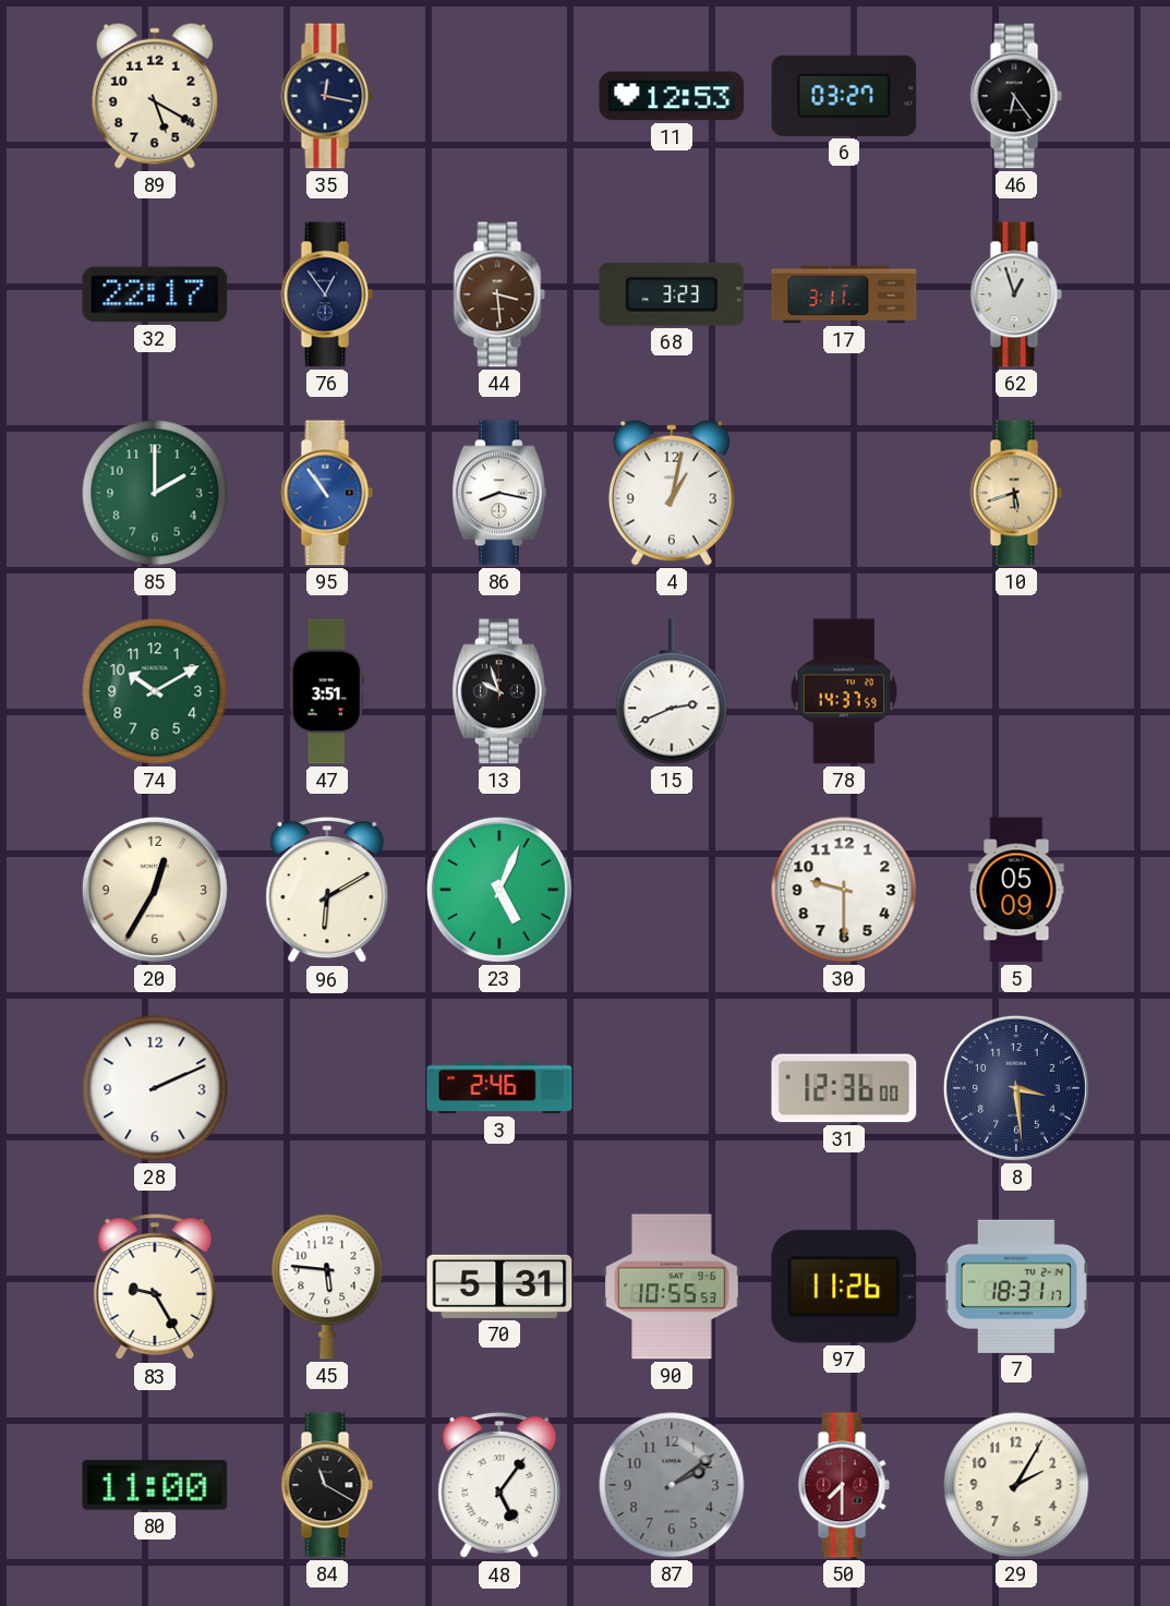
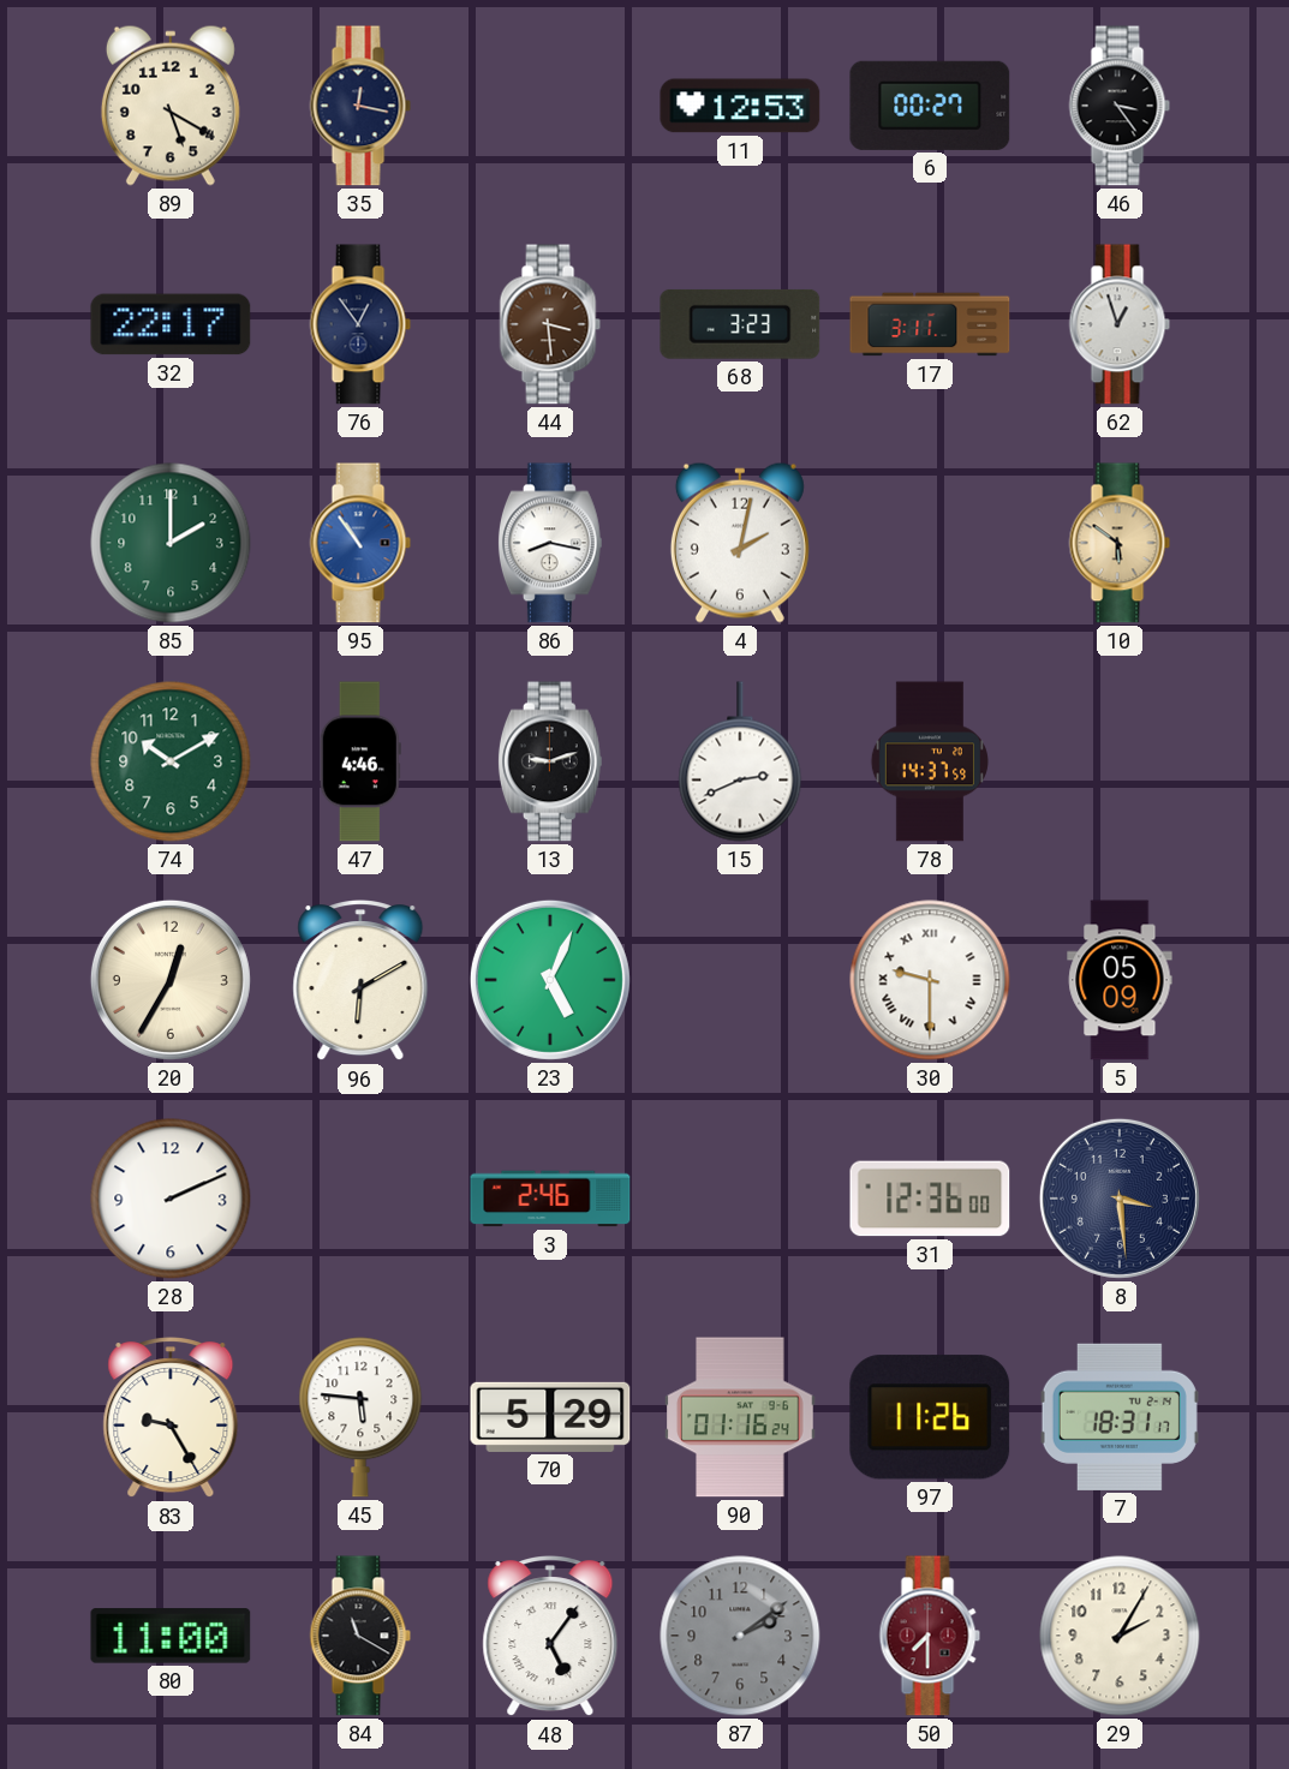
6: 03:27 -> 00:27
46: 6:24 -> 3:24
4: 1:02 -> 2:02
10: 5:42 -> 5:51
47: 3:51 -> 4:46
13: 9:57 -> 9:12
30 numerals: Arabic -> Roman
70: 5:31 -> 5:29
90: 10:55 -> 01:16
